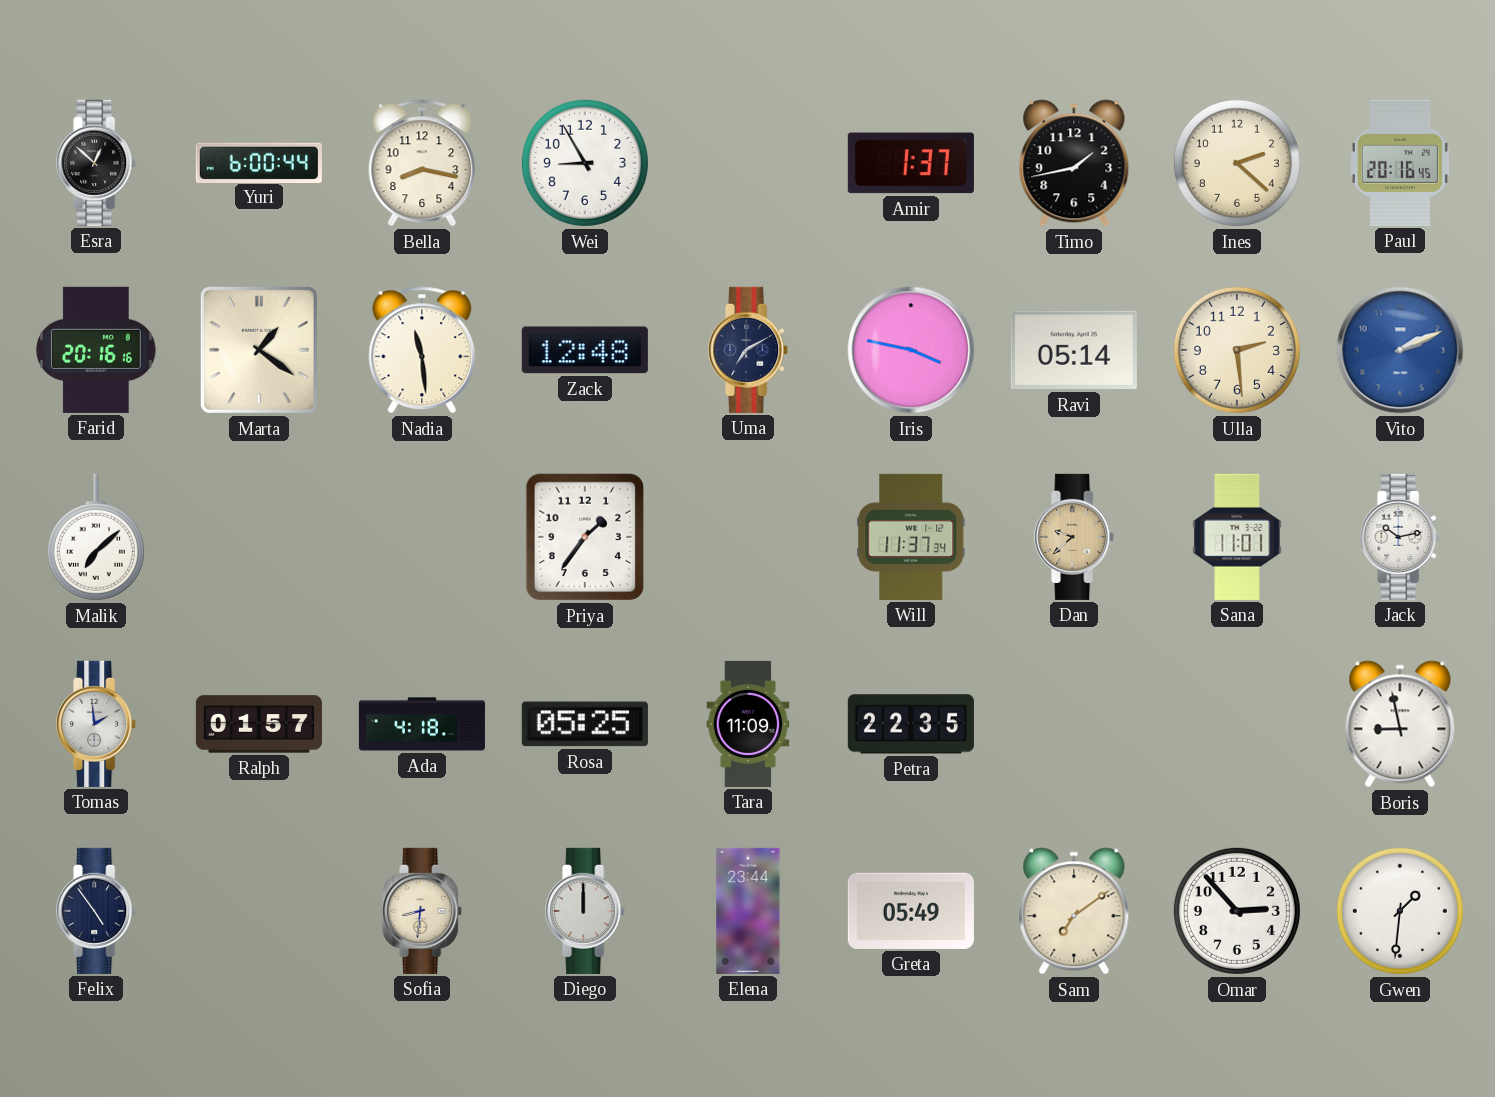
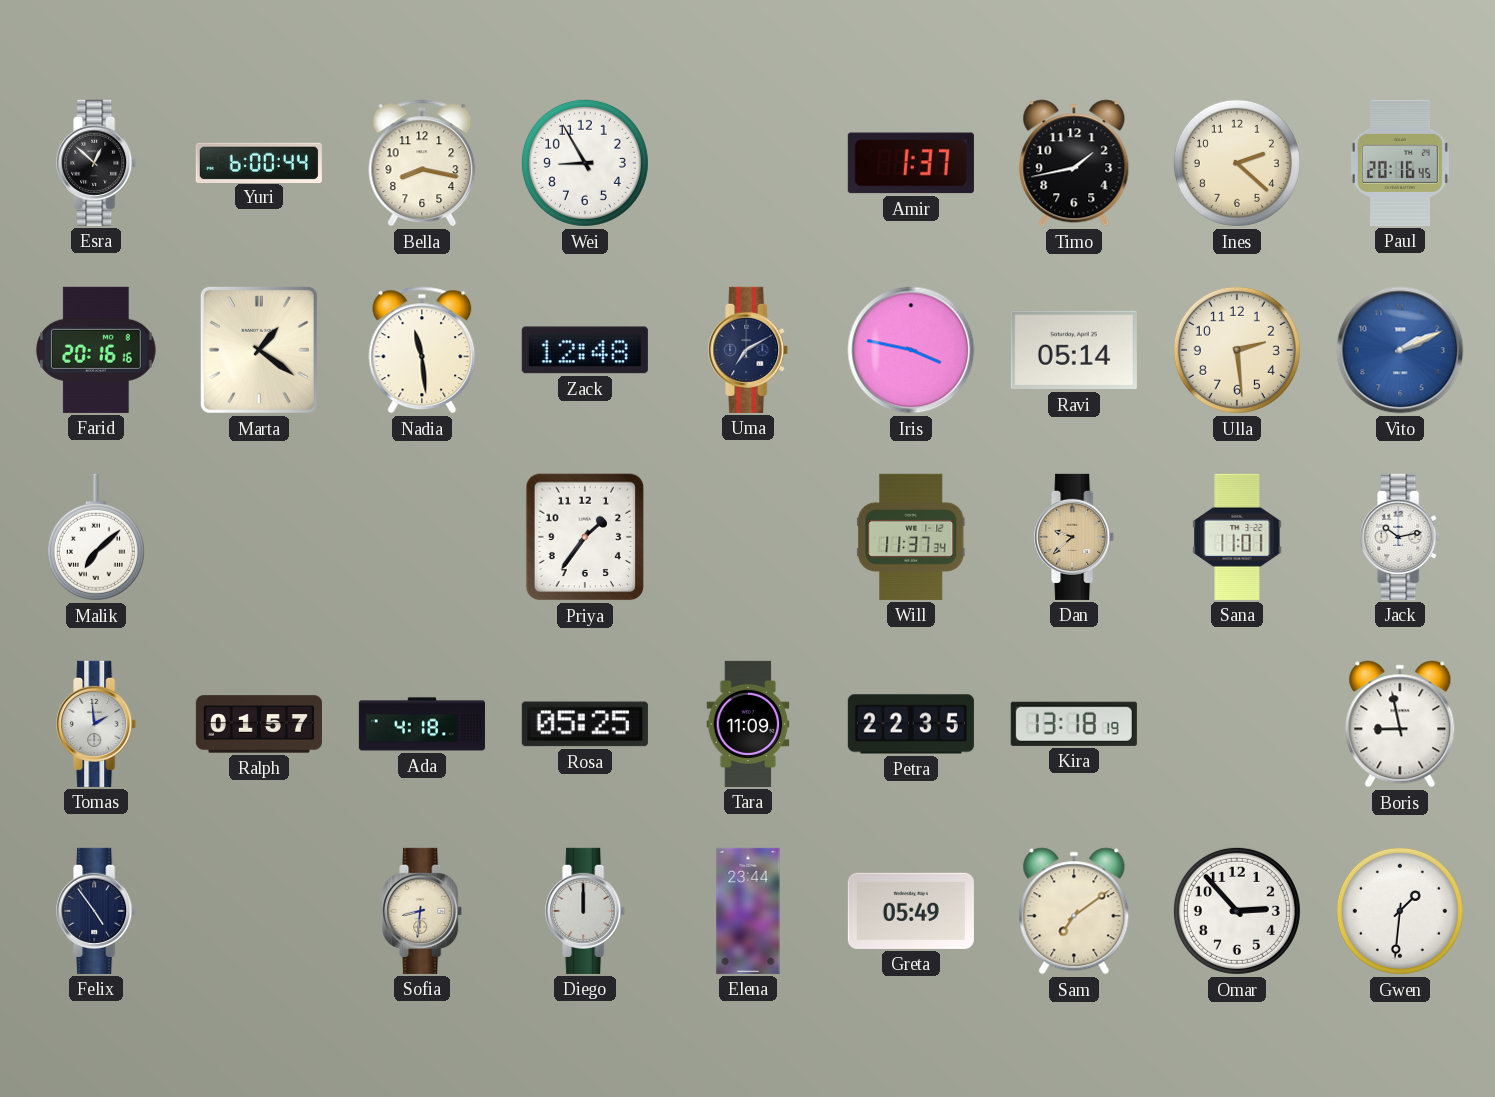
Kira: none -> 13:18
